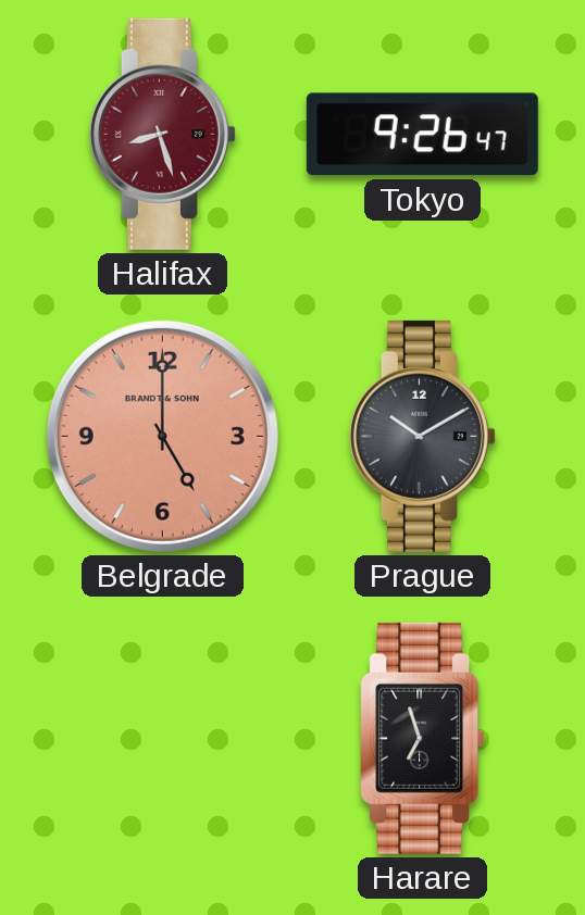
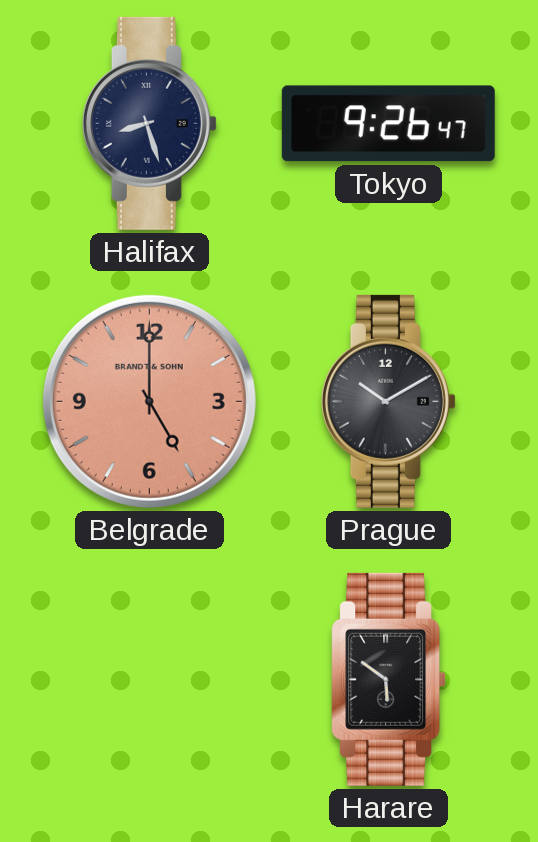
Halifax dial: burgundy -> navy
Harare: 6:57 -> 5:51
